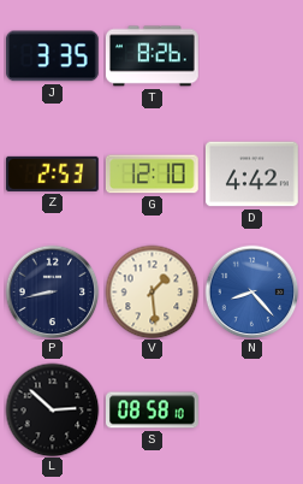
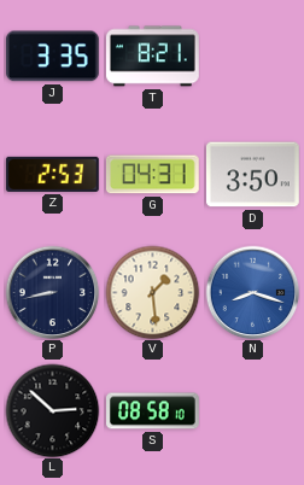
T: 8:26 -> 8:21
G: 12:10 -> 04:31
D: 4:42 -> 3:50
N: 8:23 -> 8:18
